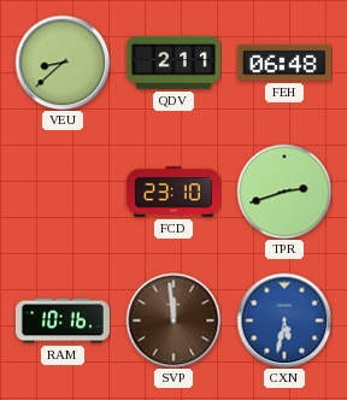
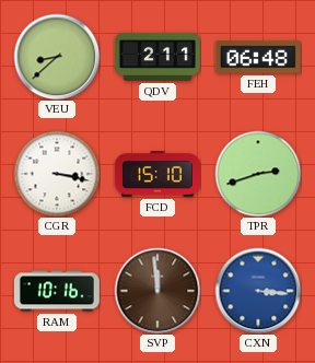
CGR: none -> 3:17
FCD: 23:10 -> 15:10
CXN: 5:32 -> 3:16
